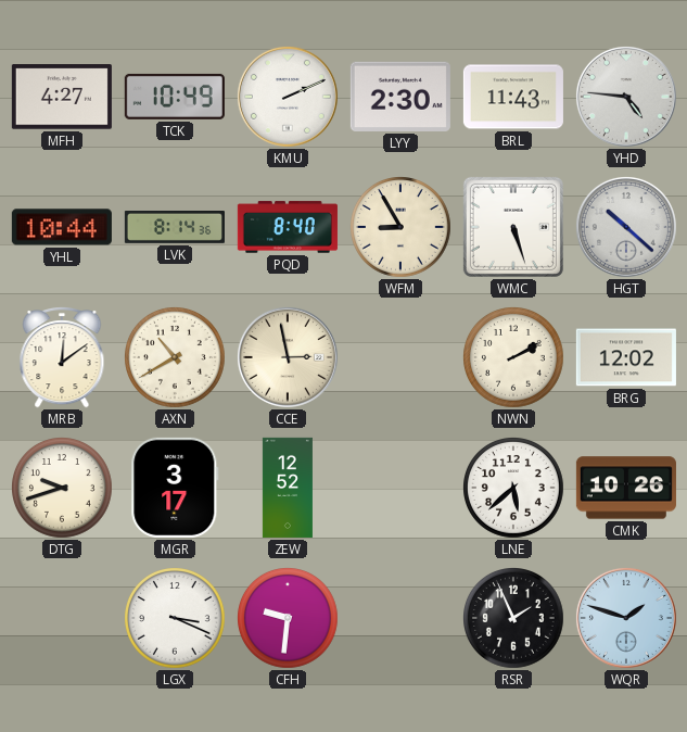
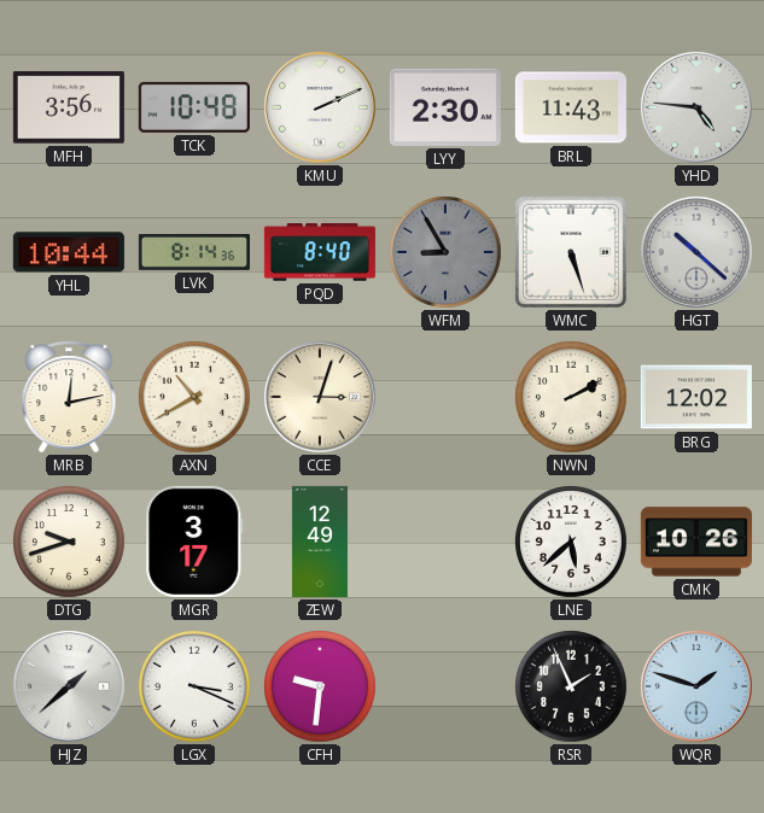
MFH: 4:27 -> 3:56
TCK: 10:49 -> 10:48
WFM dial: cream -> grey
MRB: 12:09 -> 12:13
CCE: 2:58 -> 3:03
ZEW: 12:52 -> 12:49
HJZ: none -> 1:38
